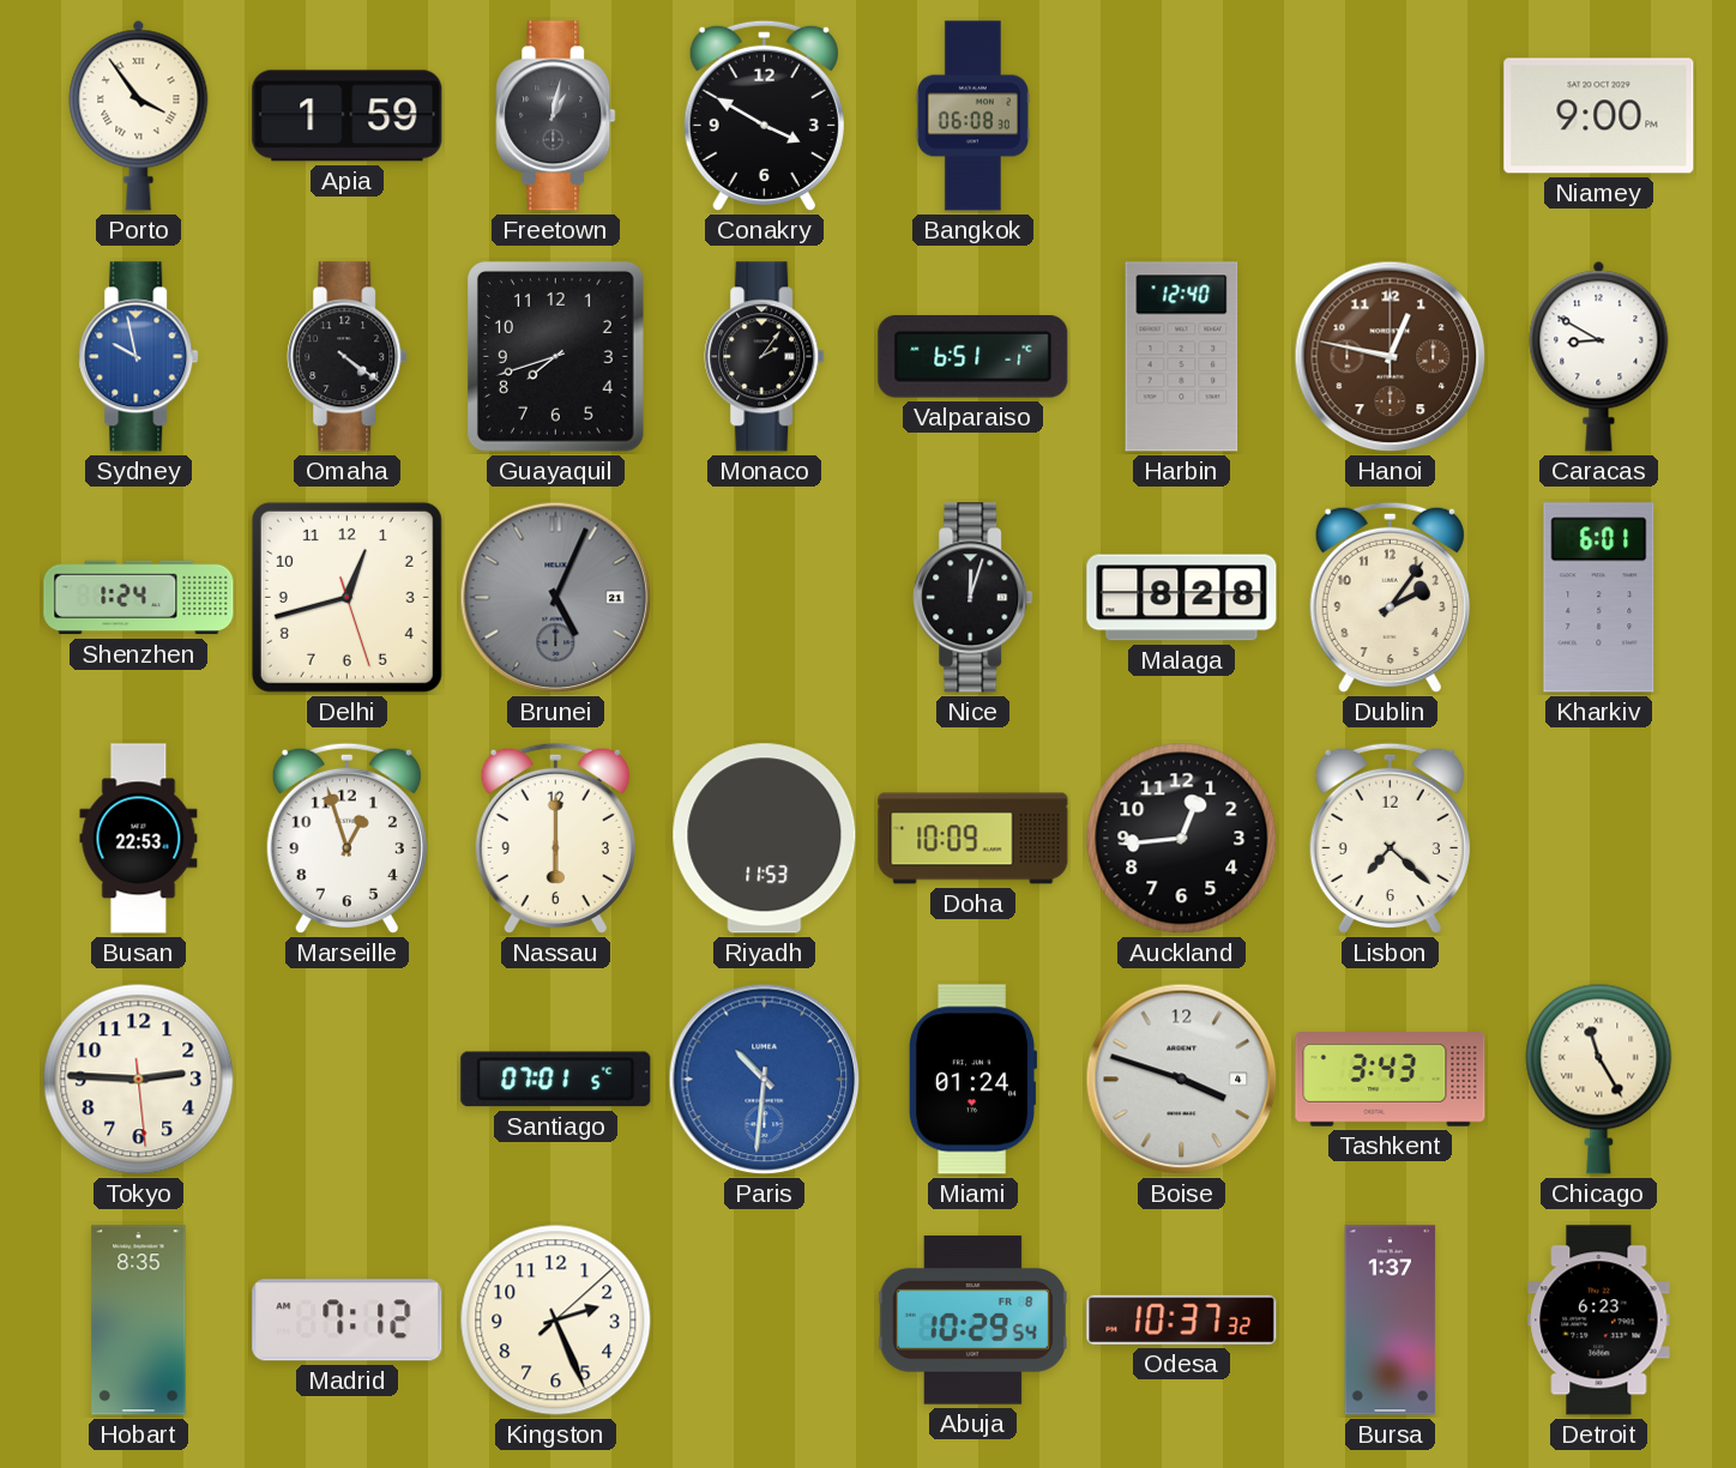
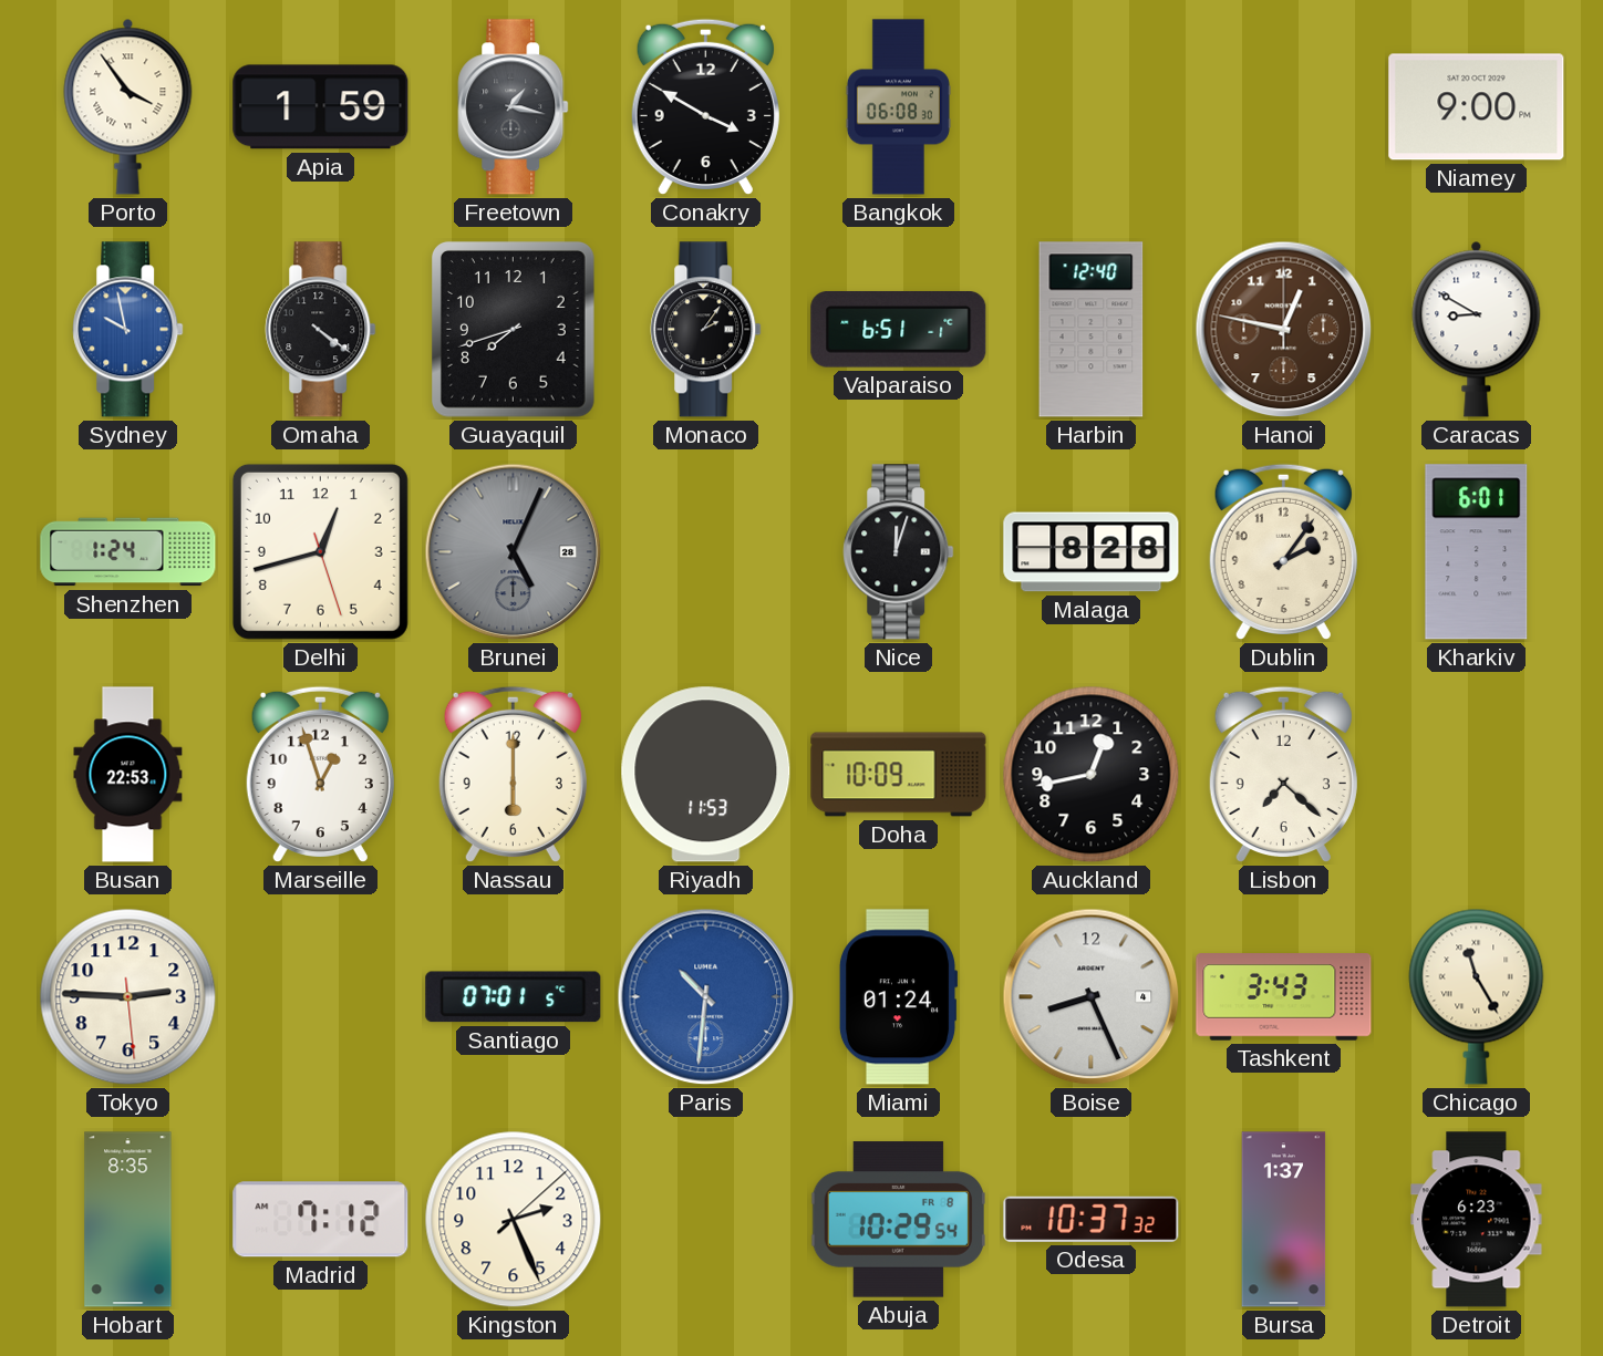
Freetown: 1:02 -> 1:17
Brunei date: 21 -> 28
Auckland: 12:44 -> 12:43
Boise: 3:48 -> 8:26
